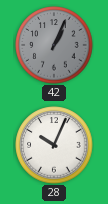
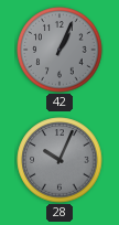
28 dial: white -> grey
